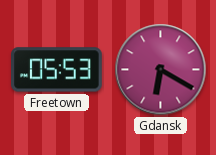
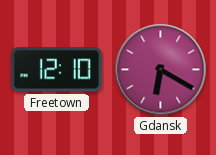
Freetown: 05:53 -> 12:10
